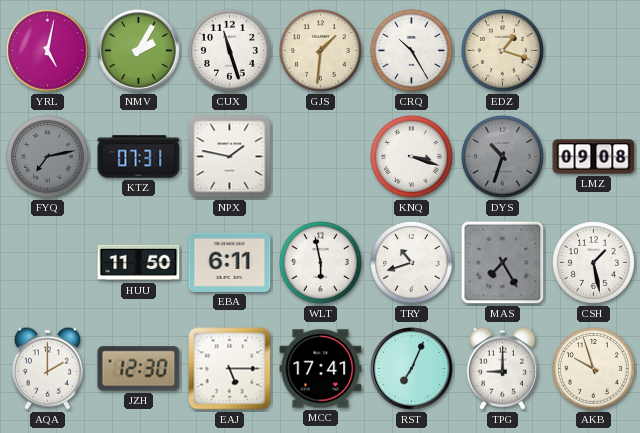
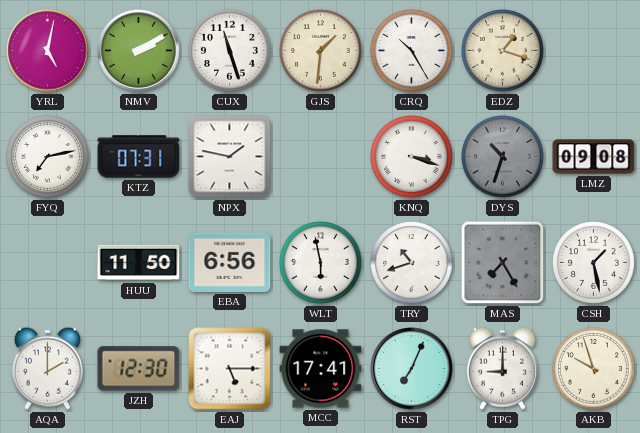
NMV: 2:05 -> 2:10
FYQ dial: grey -> white
EBA: 6:11 -> 6:56
